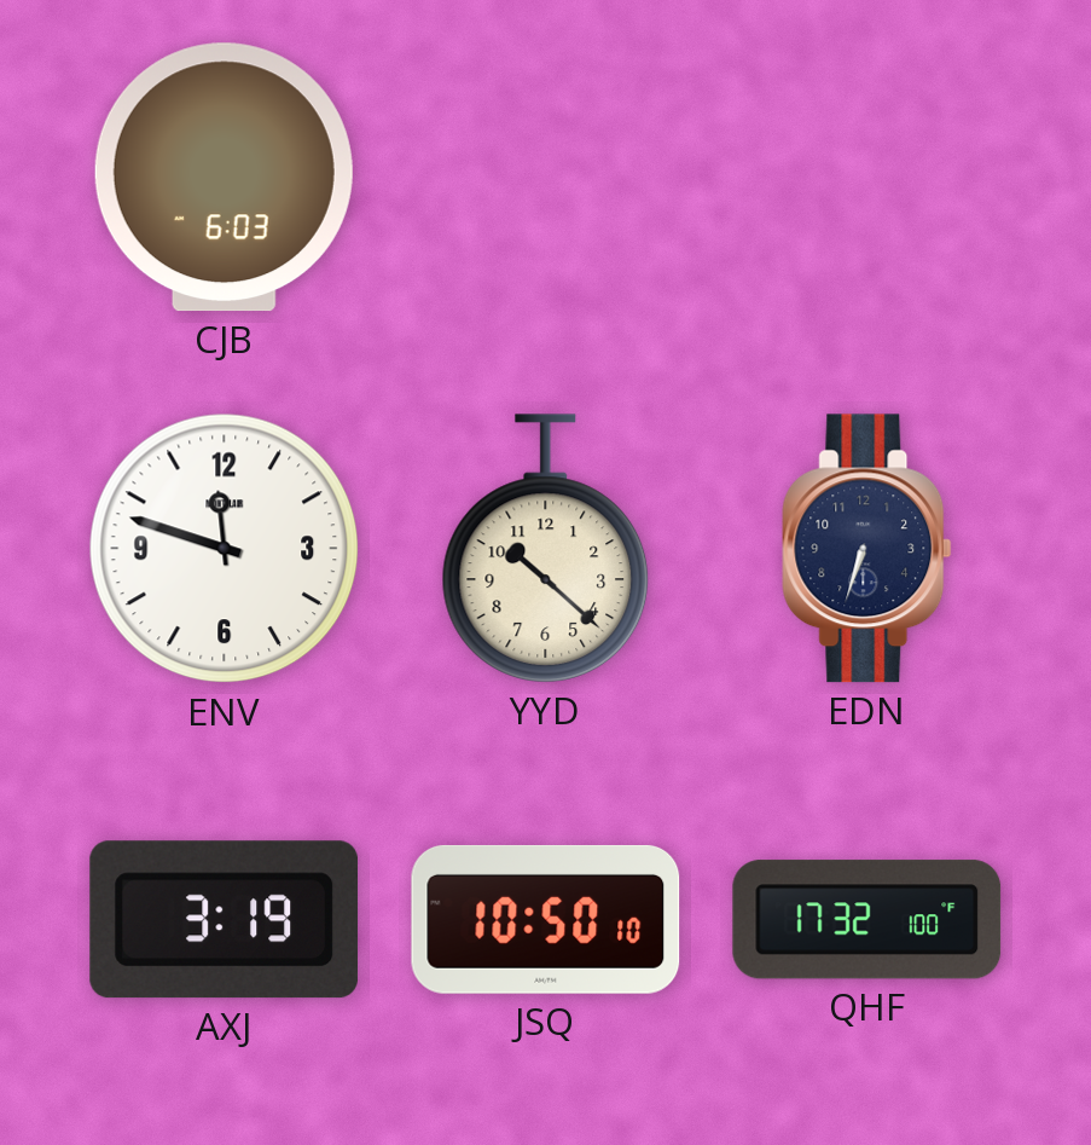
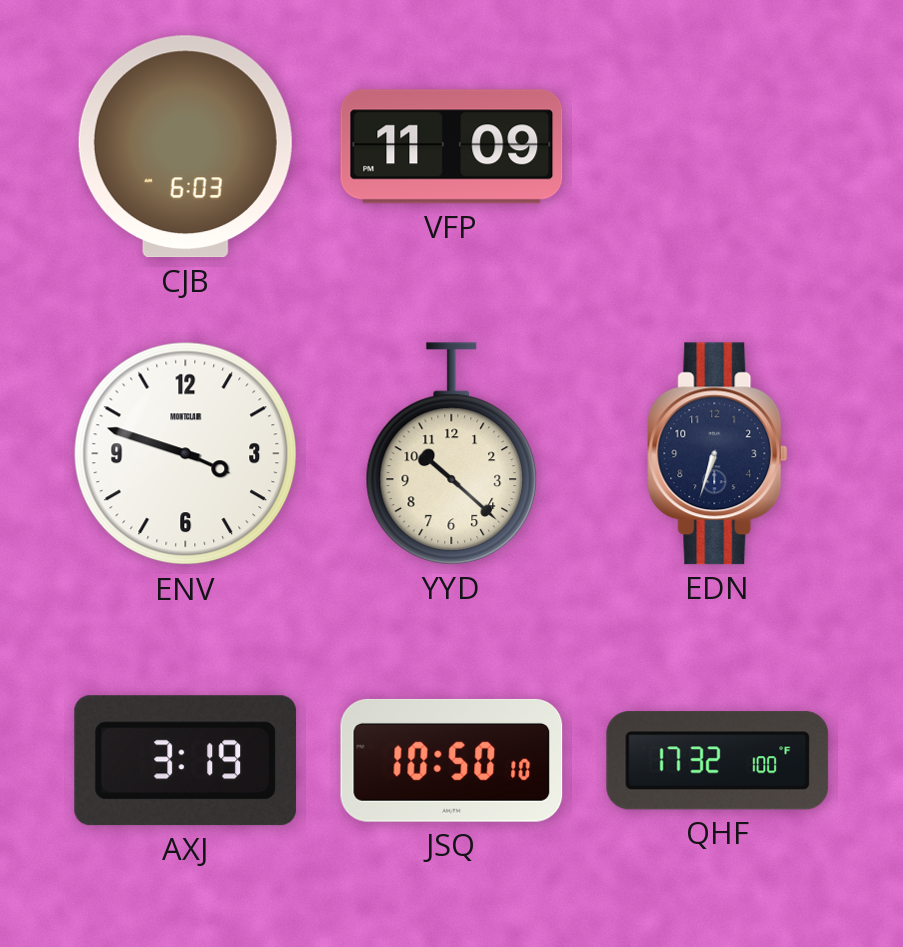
VFP: none -> 11:09
ENV: 11:48 -> 3:48
